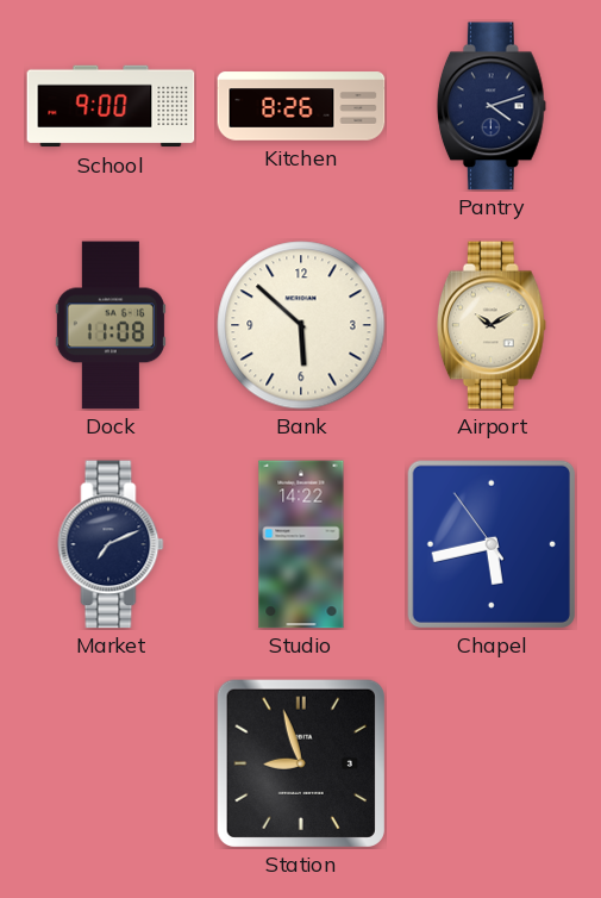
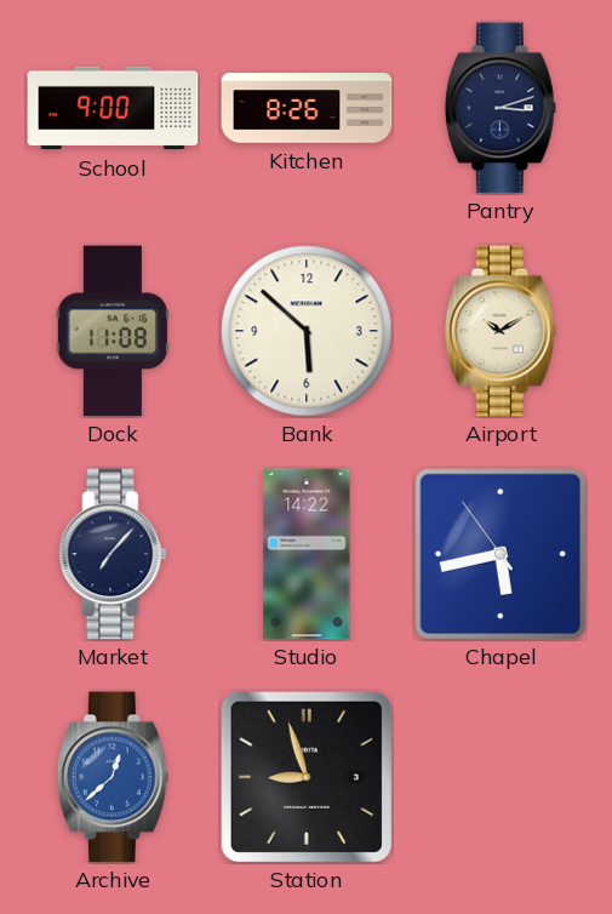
Pantry: 4:12 -> 3:12
Market: 7:11 -> 7:07
Archive: none -> 12:38
